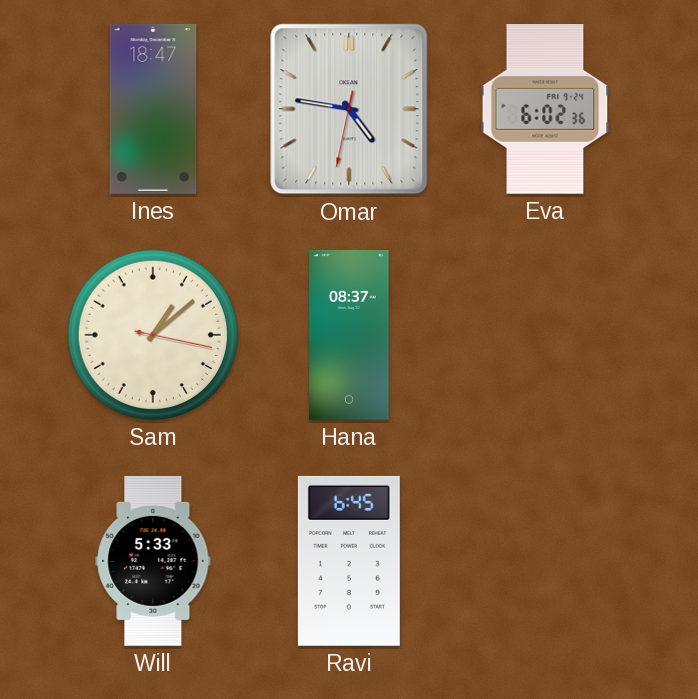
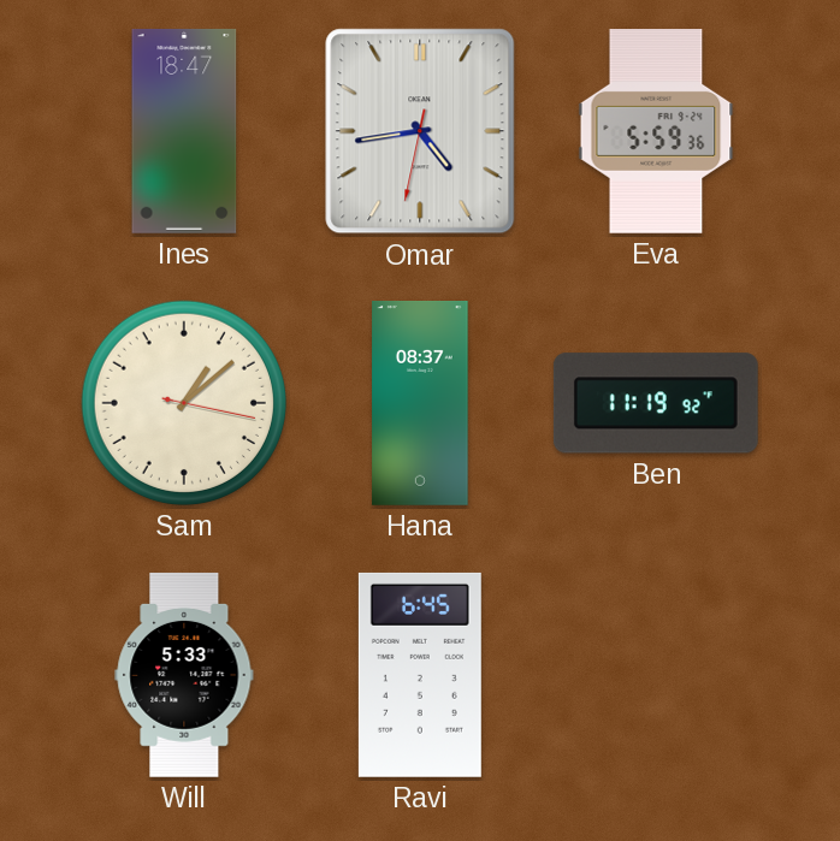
Omar: 4:46 -> 4:43
Eva: 6:02 -> 5:59
Ben: none -> 11:19
